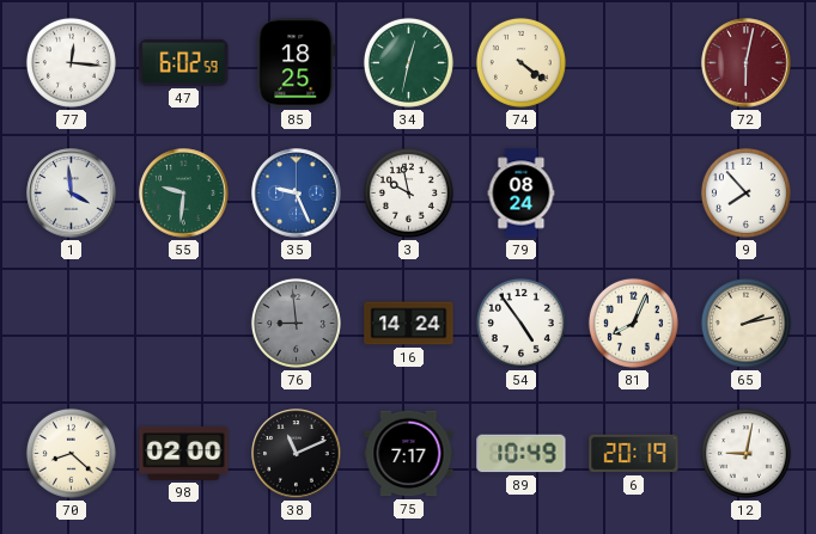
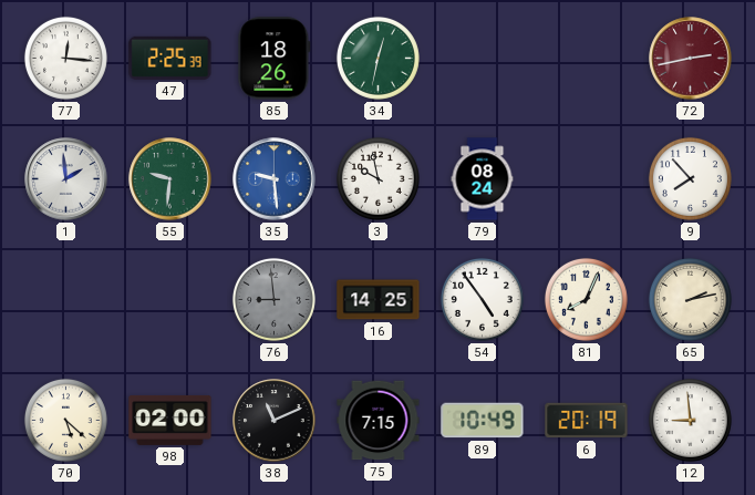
47: 6:02 -> 2:25
85: 18:25 -> 18:26
74: 4:21 -> none
72: 6:02 -> 2:43
1: 3:59 -> 1:59
35: 9:26 -> 9:29
16: 14:24 -> 14:25
70: 8:22 -> 5:22
75: 7:17 -> 7:15
12: 9:02 -> 8:59
